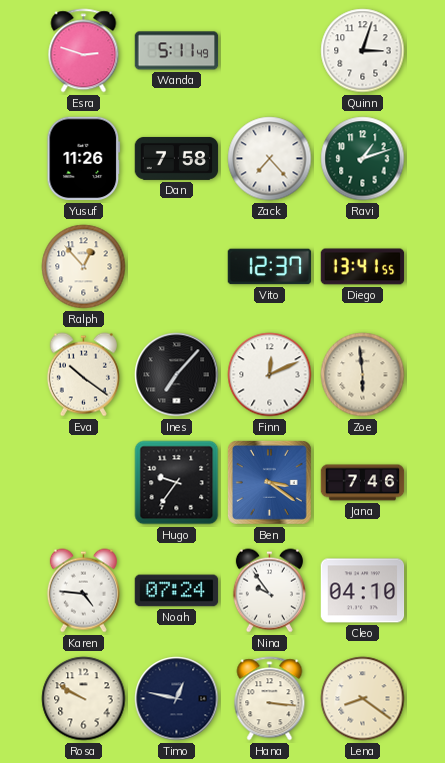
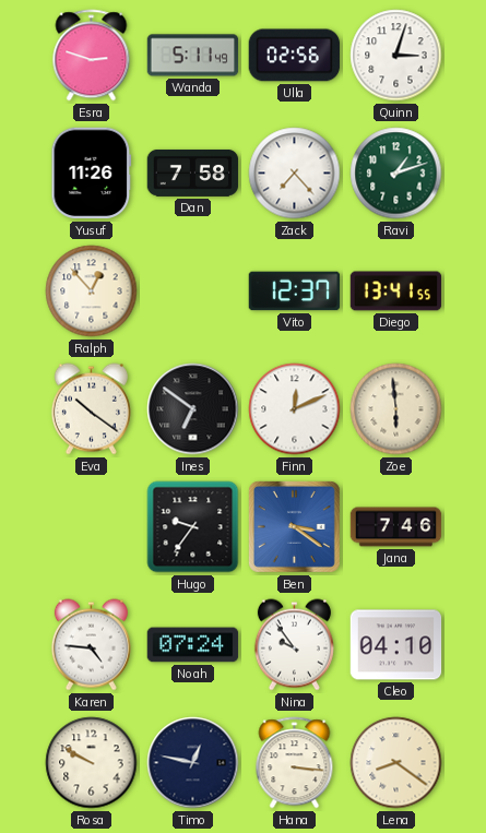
Ulla: none -> 02:56
Ines: 7:07 -> 6:51
